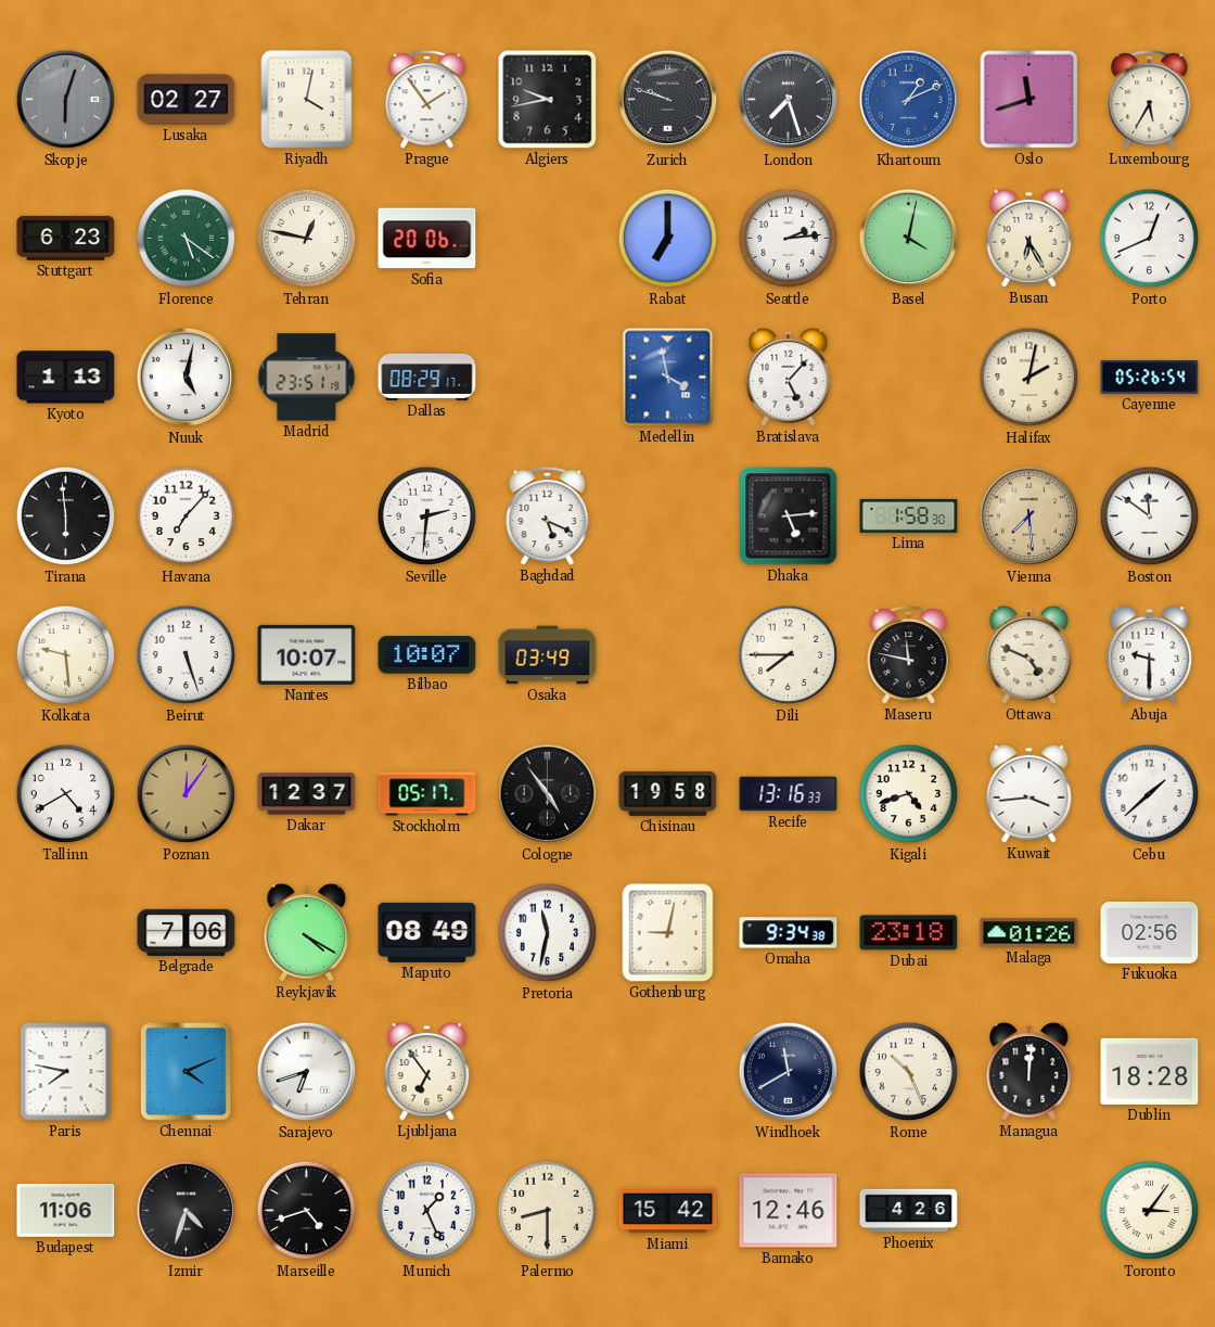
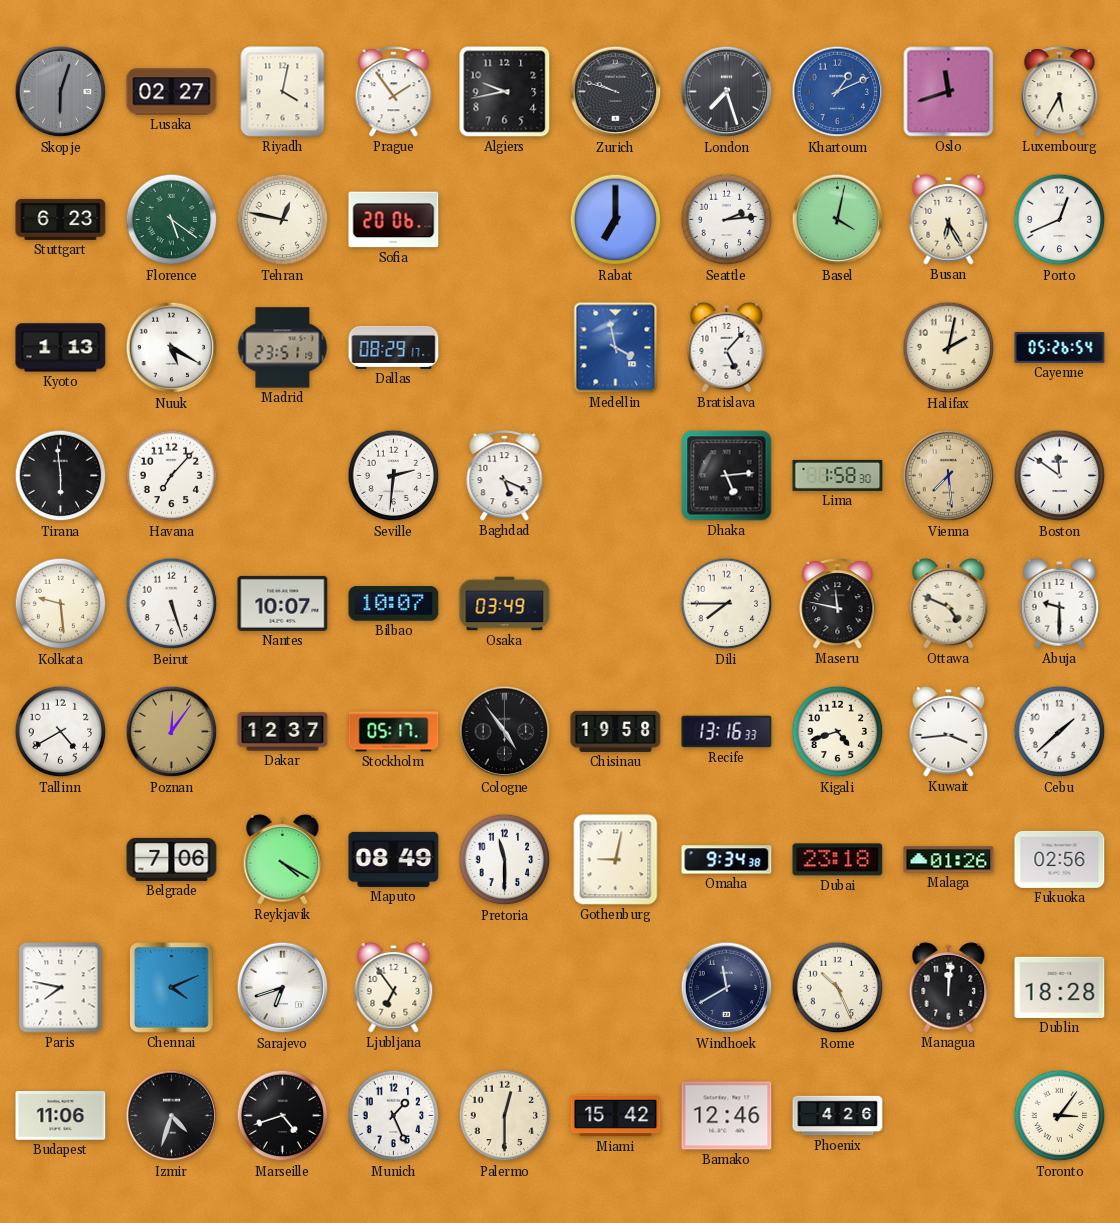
Nuuk: 5:02 -> 5:20
Pretoria: 11:32 -> 11:30
Palermo: 8:30 -> 12:30
